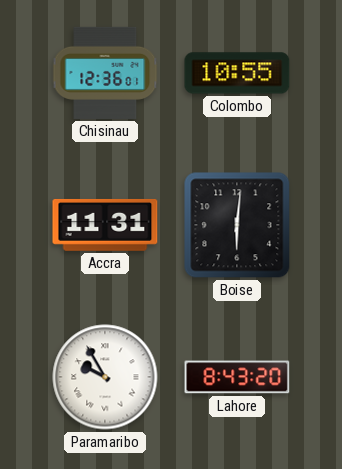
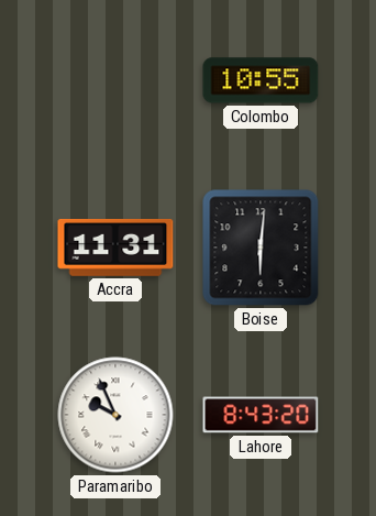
Chisinau: 12:36 -> none
Paramaribo: 9:55 -> 9:56
